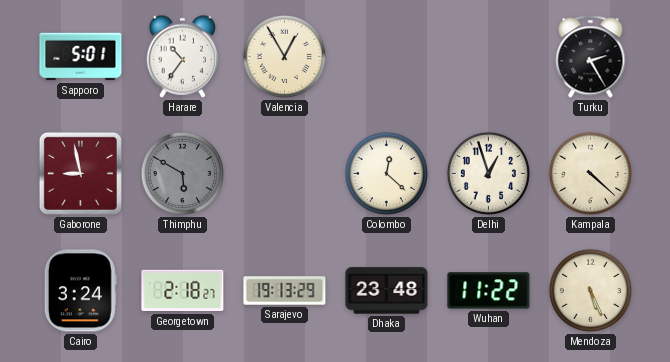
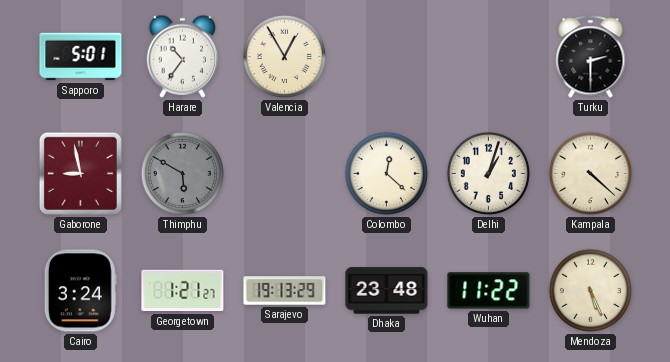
Turku: 2:25 -> 2:30
Delhi: 12:57 -> 1:03
Georgetown: 2:18 -> 1:21
